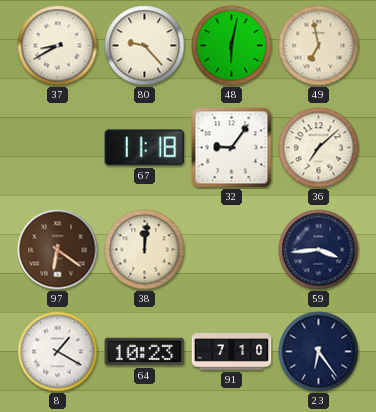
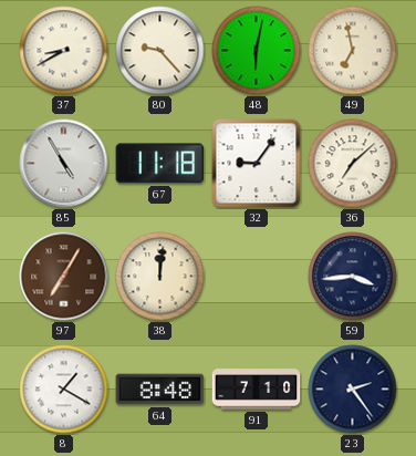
85: none -> 4:55
97: 6:21 -> 7:05
64: 10:23 -> 8:48
23: 6:24 -> 2:24
